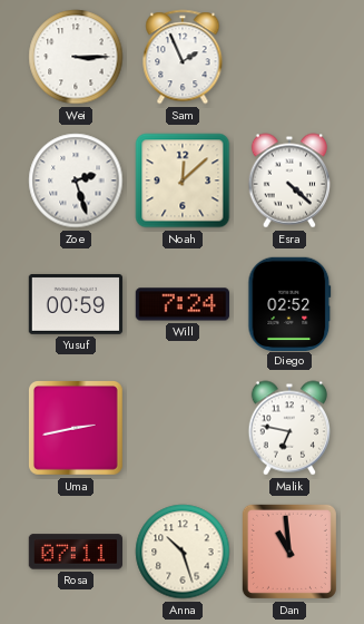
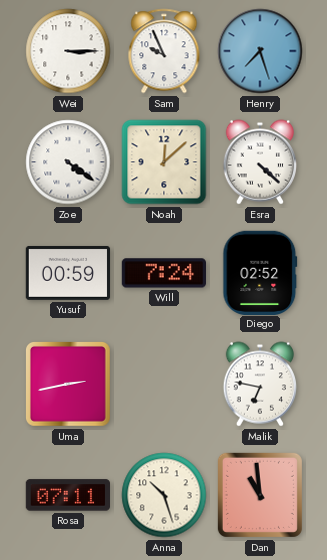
Sam: 1:56 -> 9:56
Henry: none -> 7:27
Zoe: 2:27 -> 4:21
